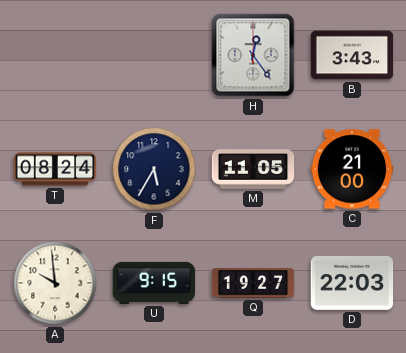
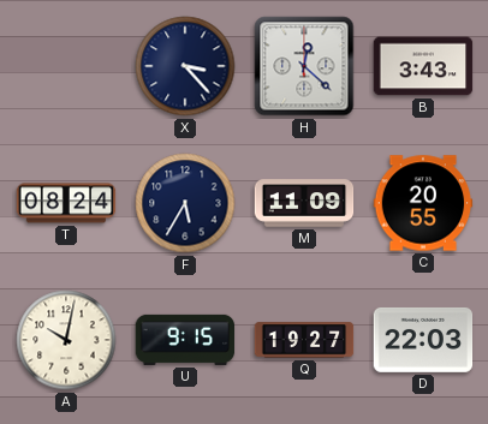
X: none -> 3:23
H: 12:24 -> 12:22
M: 11:05 -> 11:09
C: 21:00 -> 20:55
A: 9:59 -> 10:02
